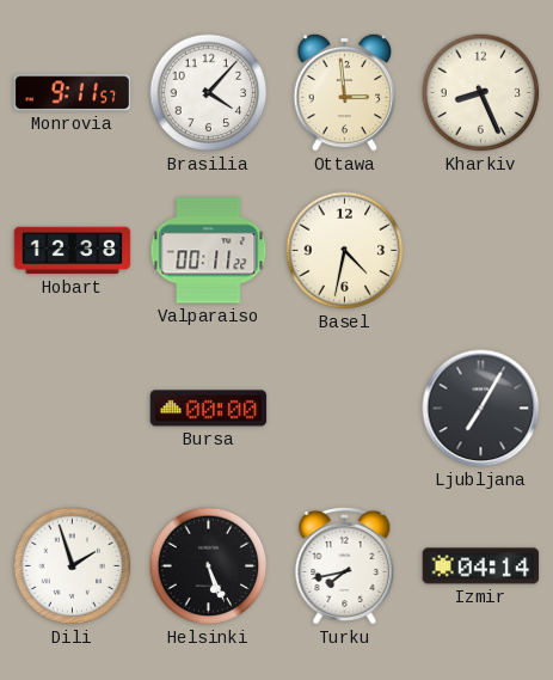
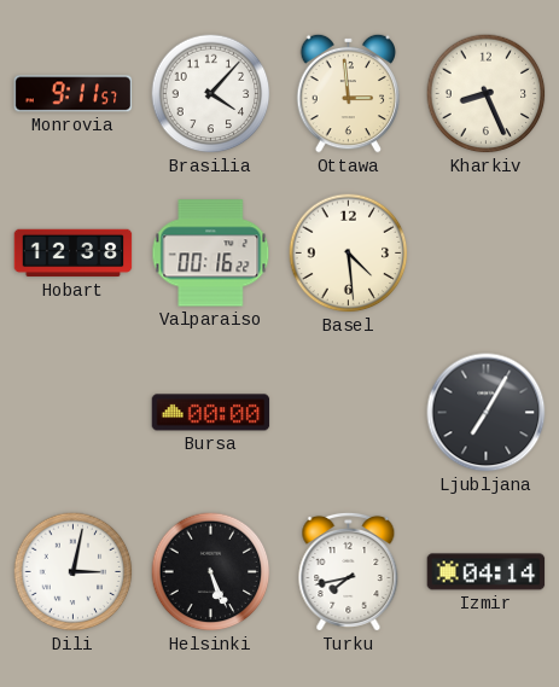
Valparaiso: 00:11 -> 00:16
Basel: 4:32 -> 4:29
Dili: 1:57 -> 3:02
